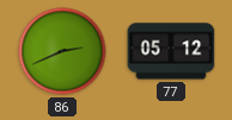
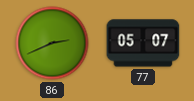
77: 05:12 -> 05:07
